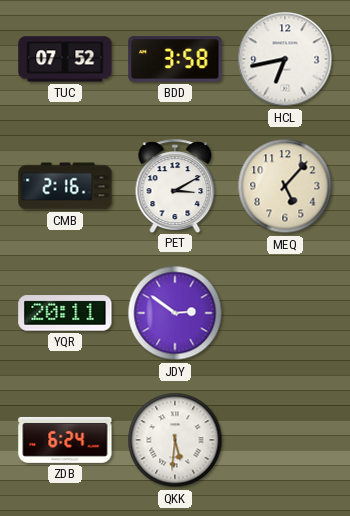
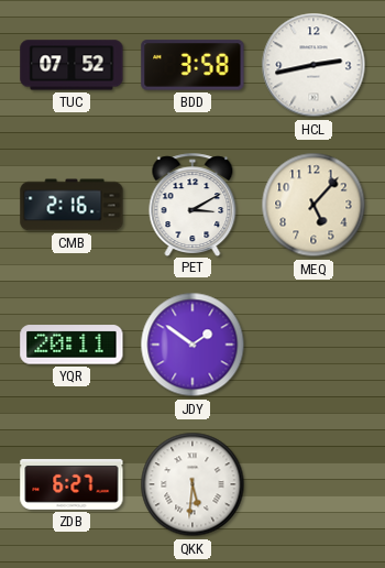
HCL: 6:43 -> 2:43
JDY: 2:51 -> 1:51
ZDB: 6:24 -> 6:27
